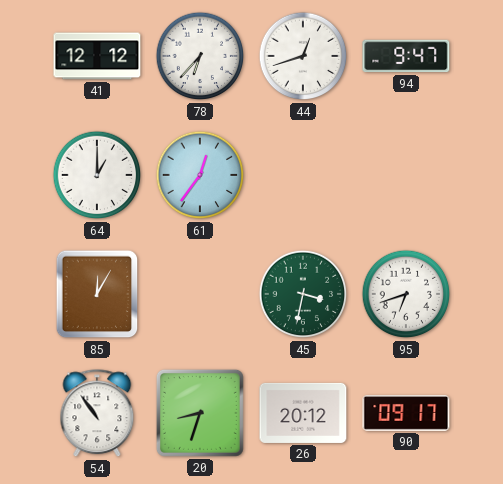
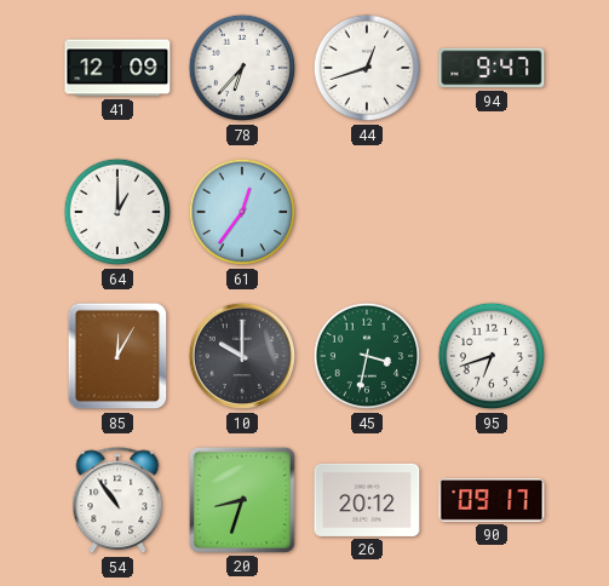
41: 12:12 -> 12:09
10: none -> 10:00
